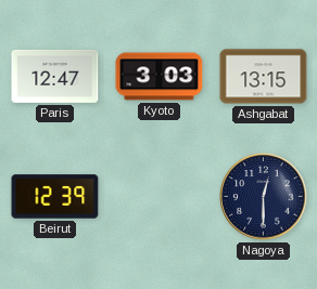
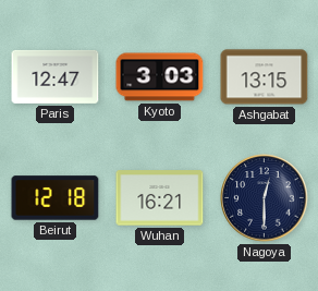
Beirut: 12:39 -> 12:18
Wuhan: none -> 16:21
